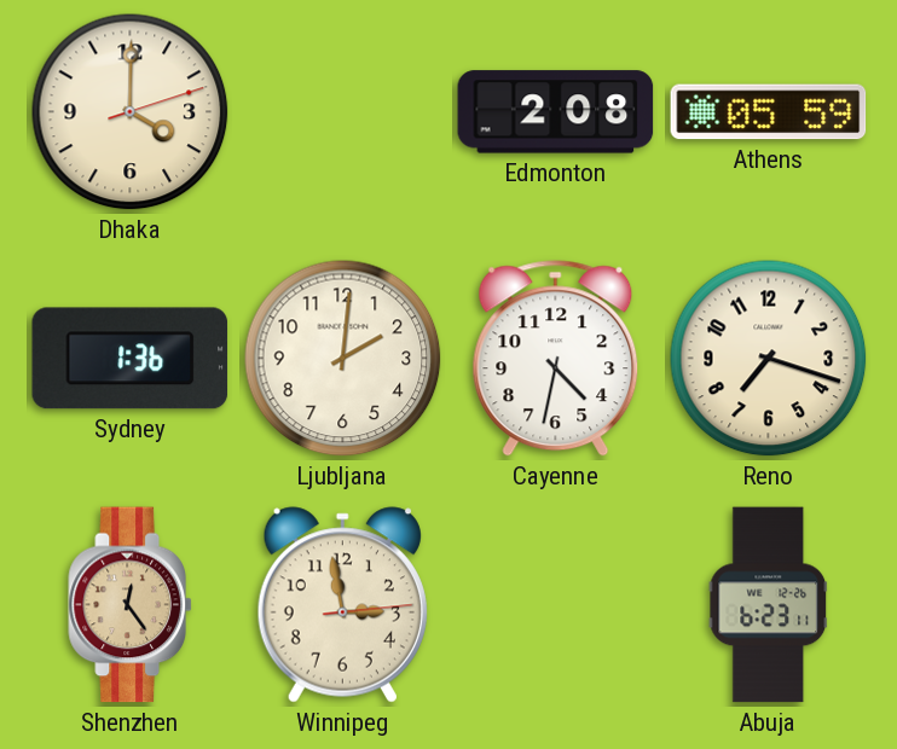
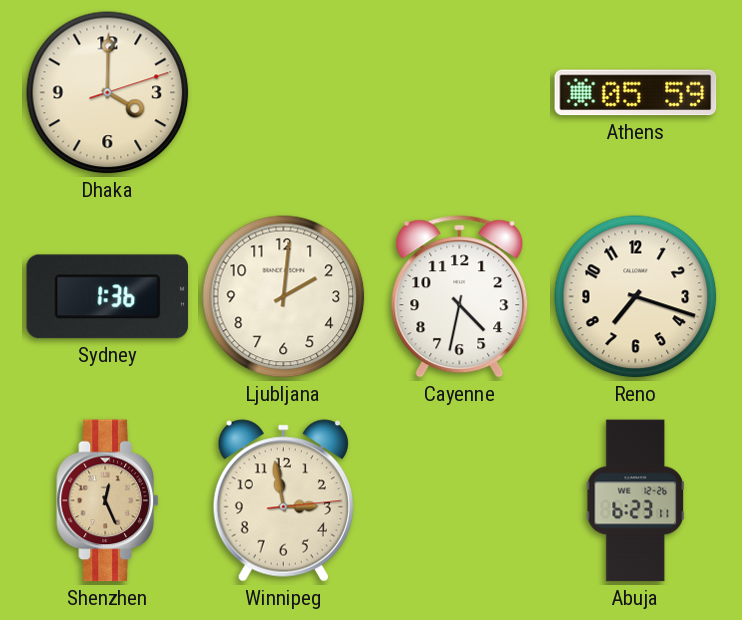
Edmonton: 2:08 -> none
Shenzhen: 12:24 -> 12:26
